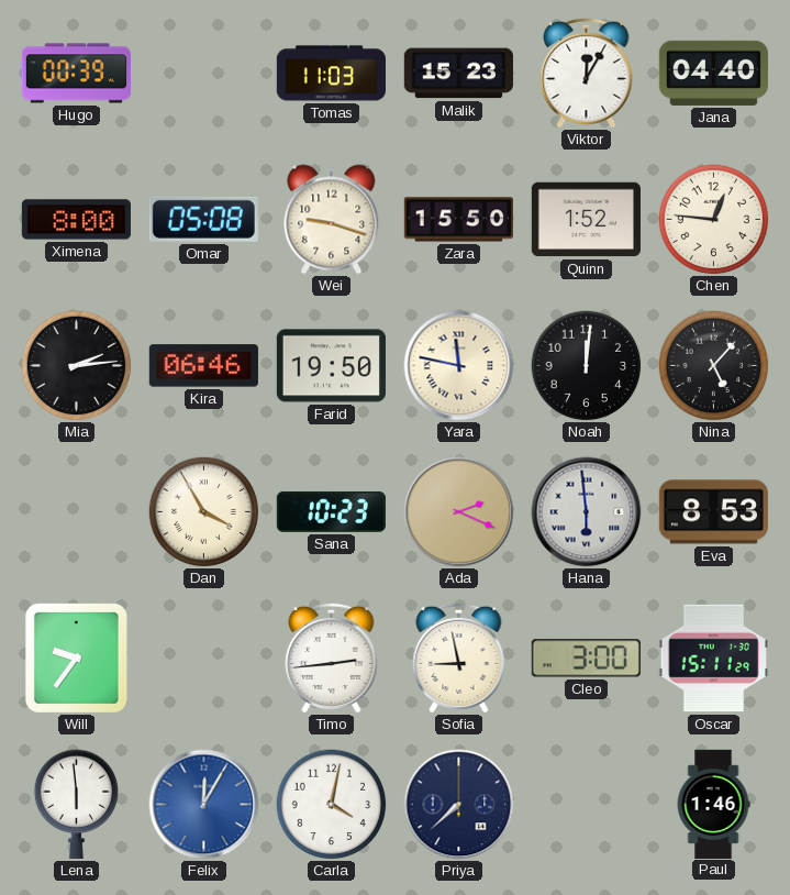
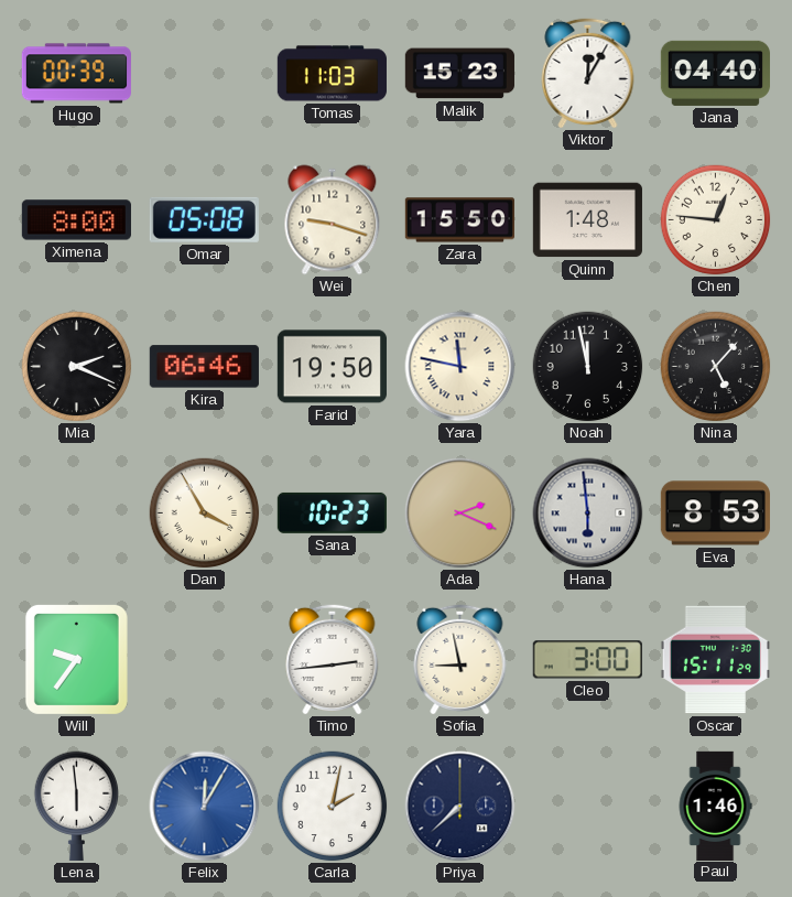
Quinn: 1:52 -> 1:48
Mia: 2:14 -> 2:19
Noah: 12:01 -> 11:58
Carla: 4:02 -> 2:02
